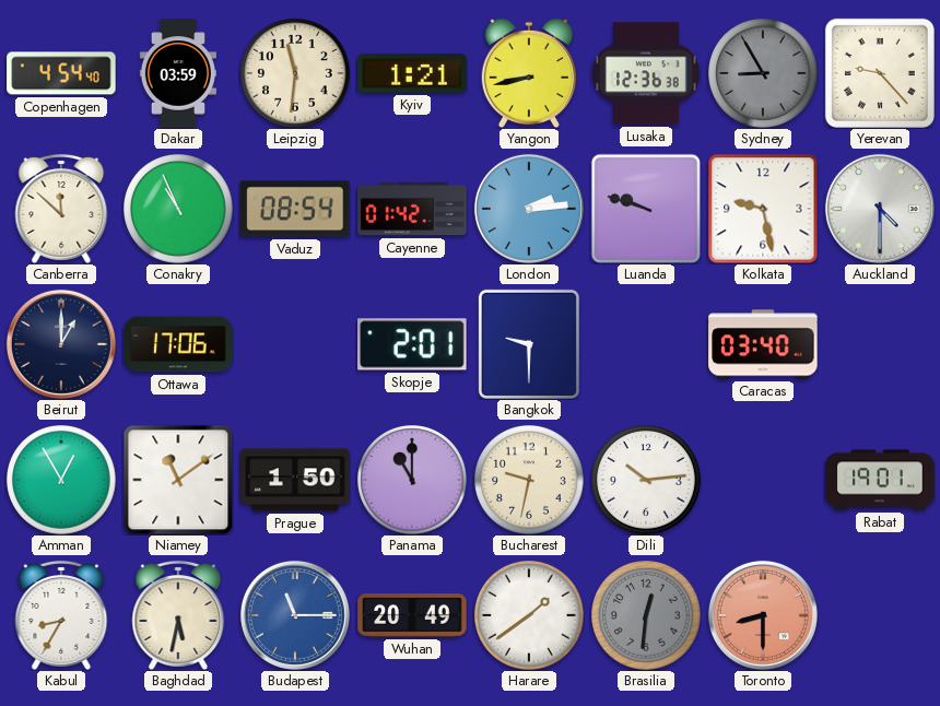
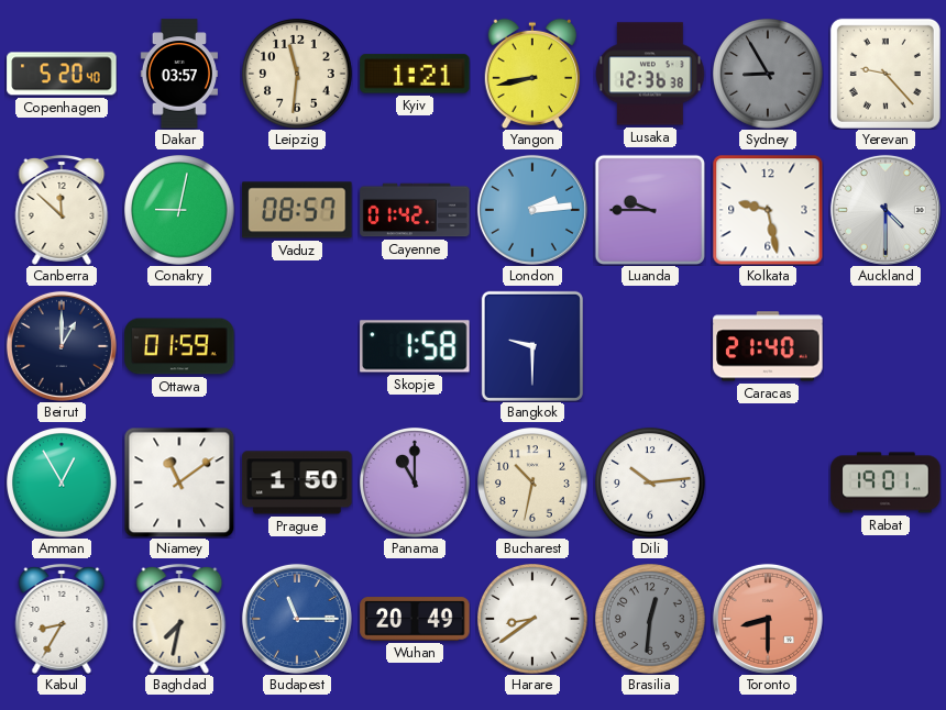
Copenhagen: 4:54 -> 5:20
Dakar: 03:59 -> 03:57
Conakry: 10:56 -> 9:02
Vaduz: 08:54 -> 08:57
Luanda: 9:48 -> 9:45
Ottawa: 17:06 -> 01:59
Skopje: 2:01 -> 1:58
Caracas: 03:40 -> 21:40
Bucharest: 9:32 -> 10:32
Baghdad: 5:32 -> 7:32
Harare: 1:39 -> 8:39
